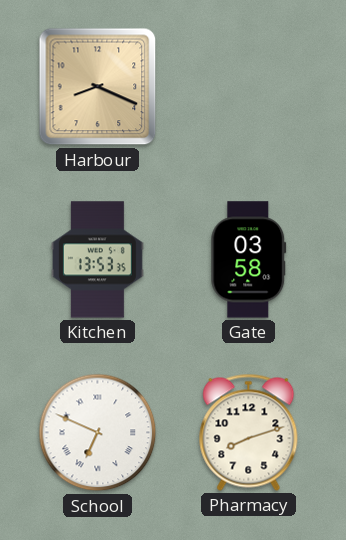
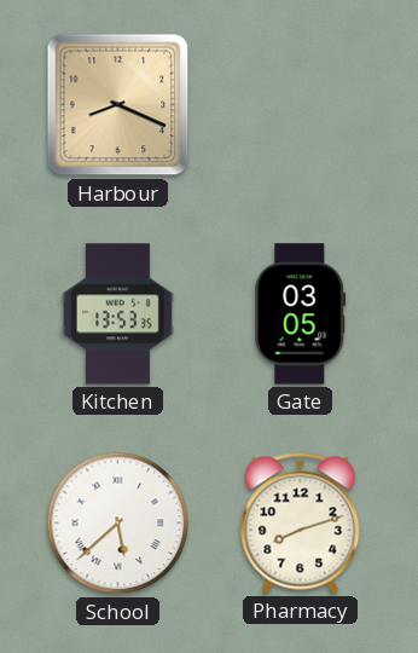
Gate: 03:58 -> 03:05
School: 6:49 -> 5:38
